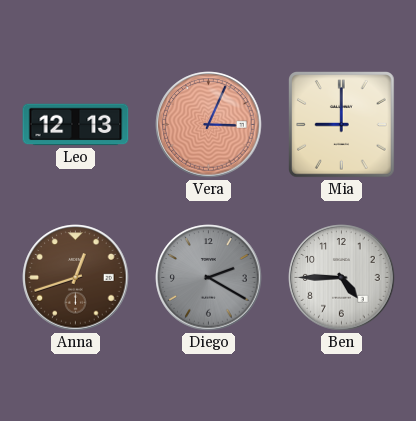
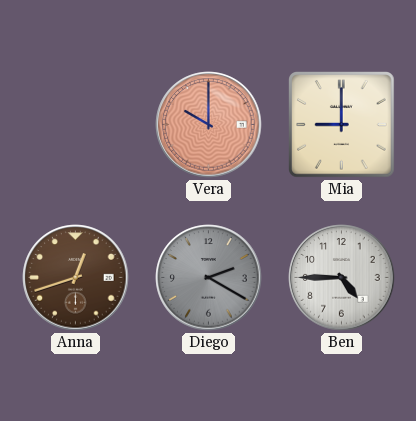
Leo: 12:13 -> none
Vera: 3:04 -> 10:00
